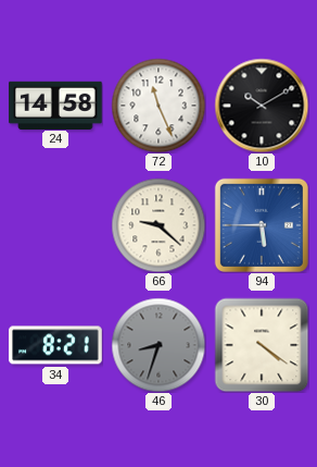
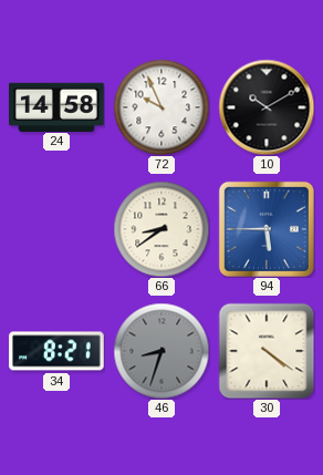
72: 11:26 -> 9:56
66: 9:22 -> 8:39
